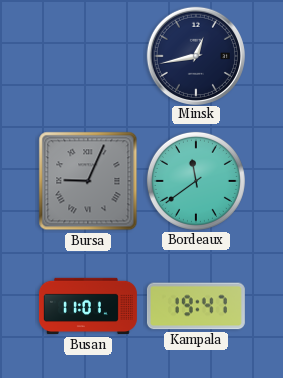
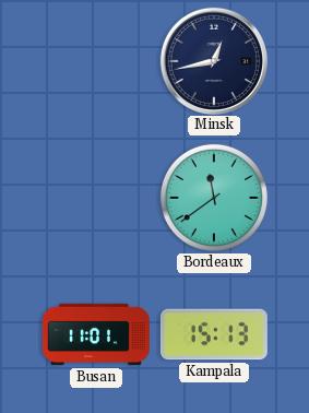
Bursa: 9:04 -> none
Kampala: 19:47 -> 15:13
